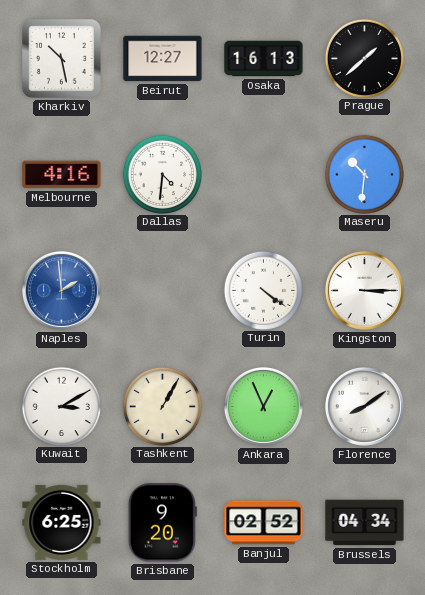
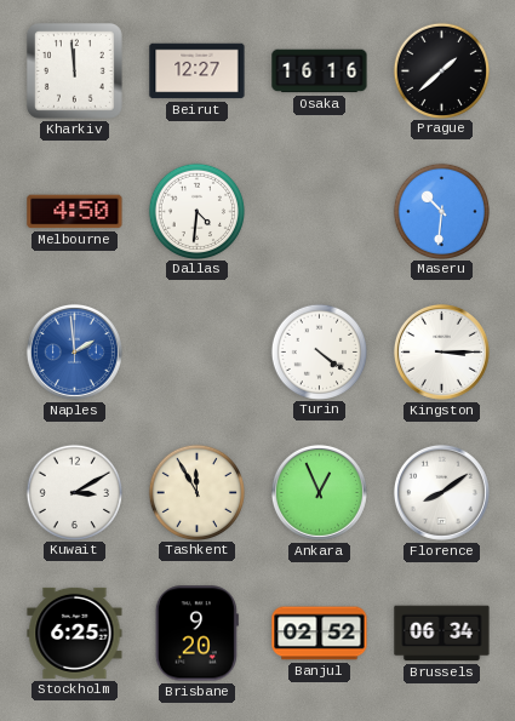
Kharkiv: 10:28 -> 11:59
Osaka: 16:13 -> 16:16
Melbourne: 4:16 -> 4:50
Tashkent: 1:05 -> 11:55
Brussels: 04:34 -> 06:34
